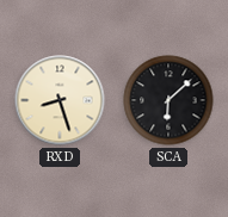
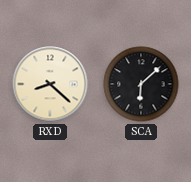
RXD: 8:27 -> 8:22
